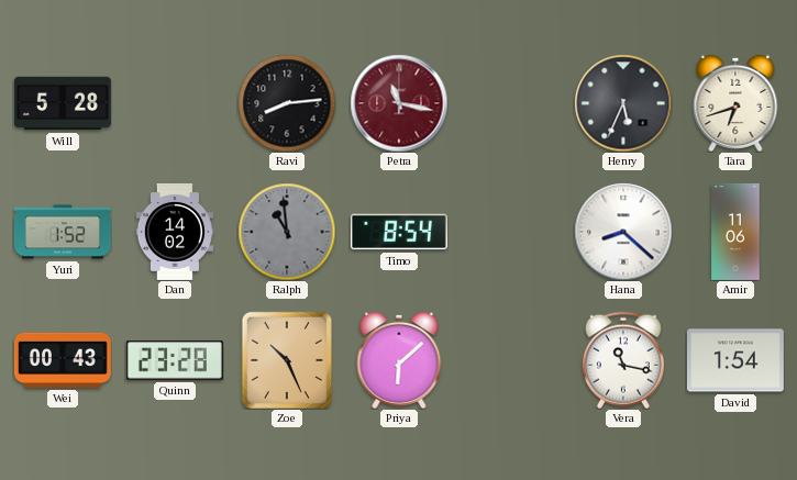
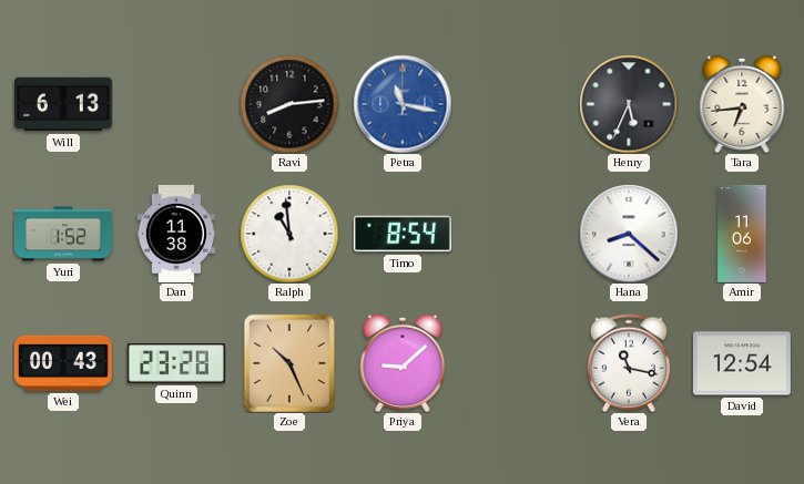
Will: 5:28 -> 6:13
Petra dial: burgundy -> blue
Tara: 6:42 -> 6:44
Dan: 14:02 -> 11:38
Ralph dial: grey -> white
Priya: 6:08 -> 9:08
David: 1:54 -> 12:54
